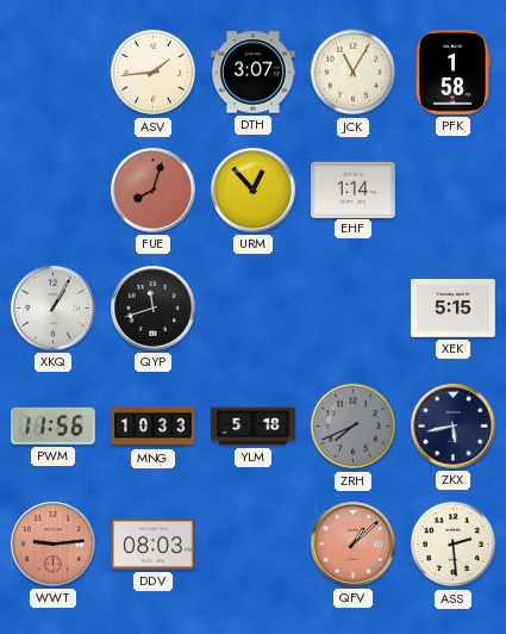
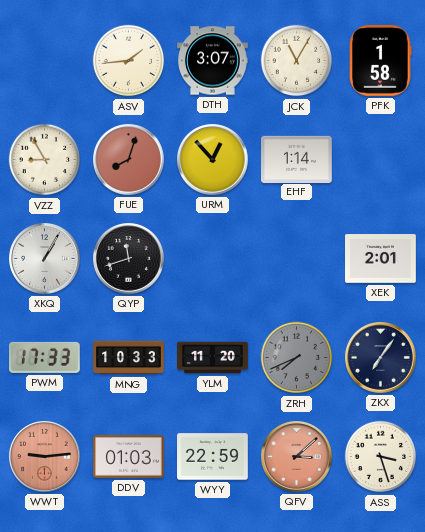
VZZ: none -> 8:55
XEK: 5:15 -> 2:01
PWM: 11:56 -> 17:33
YLM: 5:18 -> 11:20
ZKX: 5:43 -> 7:06
DDV: 08:03 -> 01:03
WYY: none -> 22:59
QFV: 1:08 -> 3:08
ASS: 2:29 -> 3:27
